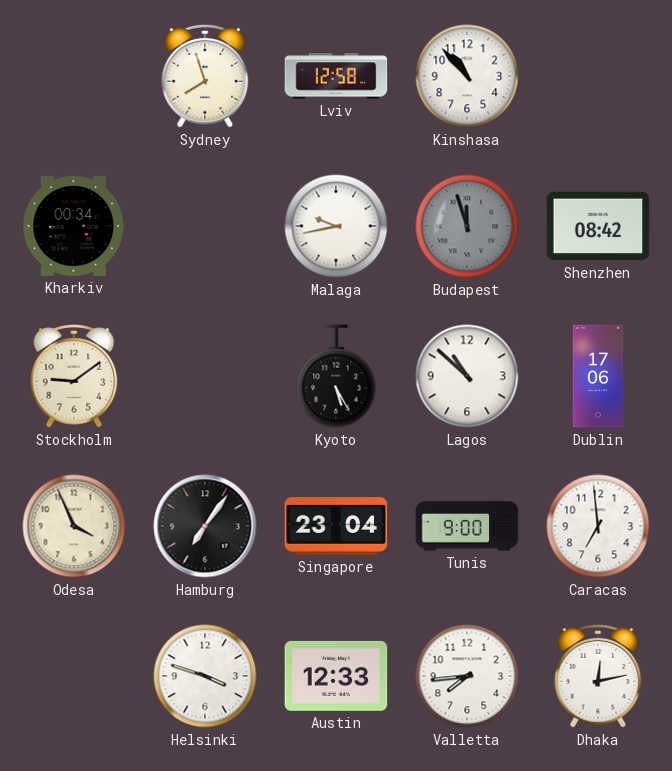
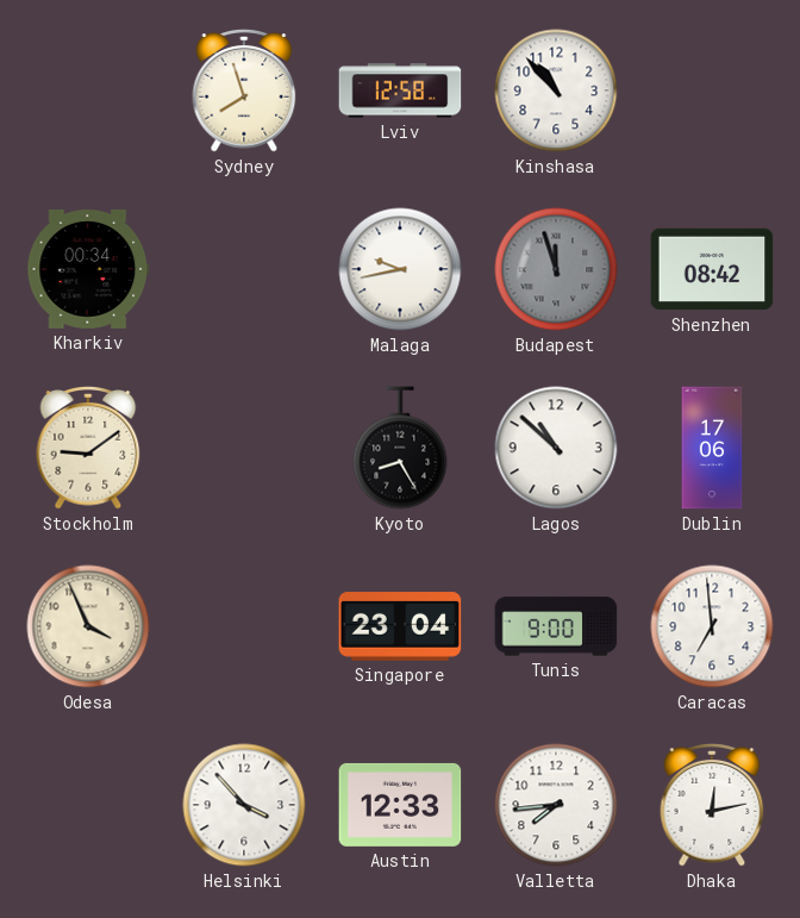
Kyoto: 5:25 -> 8:25
Hamburg: 7:06 -> none
Helsinki: 3:48 -> 3:53
